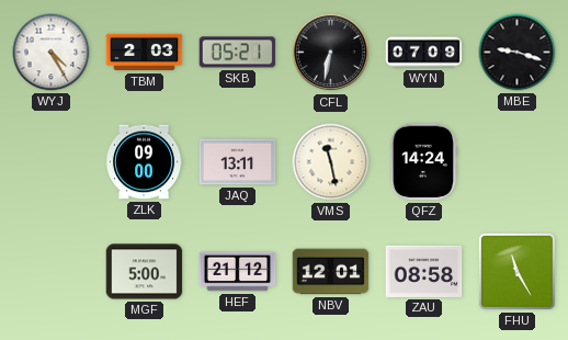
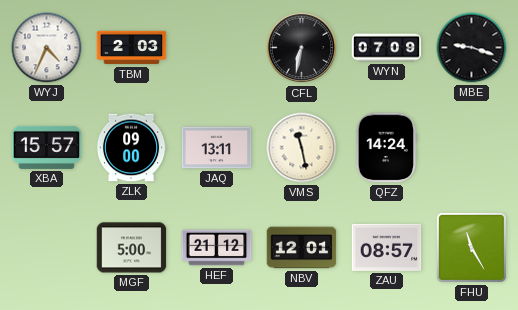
WYJ: 4:25 -> 4:34
SKB: 05:21 -> none
XBA: none -> 15:57
ZAU: 08:58 -> 08:57
